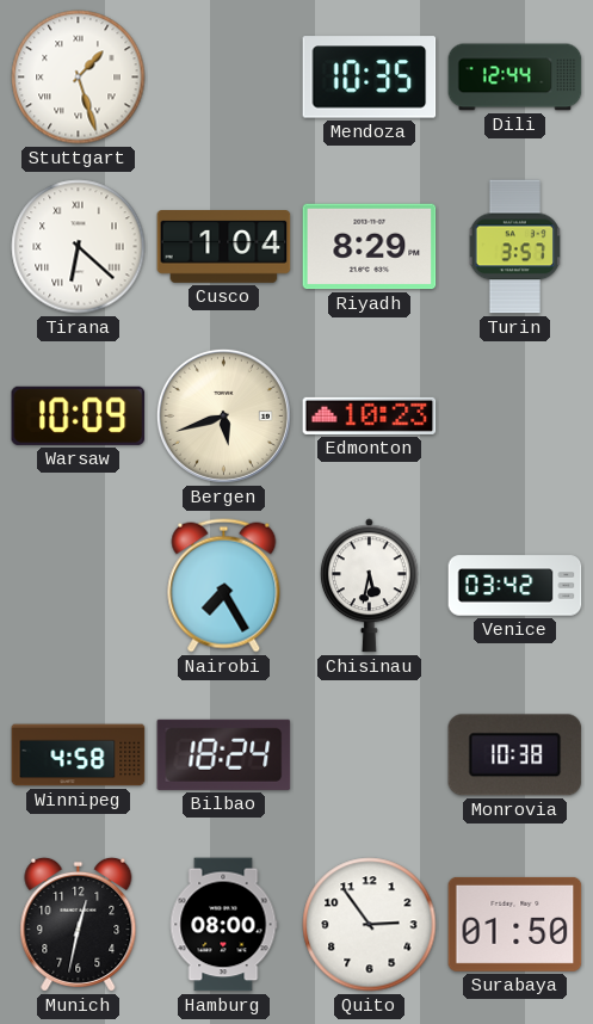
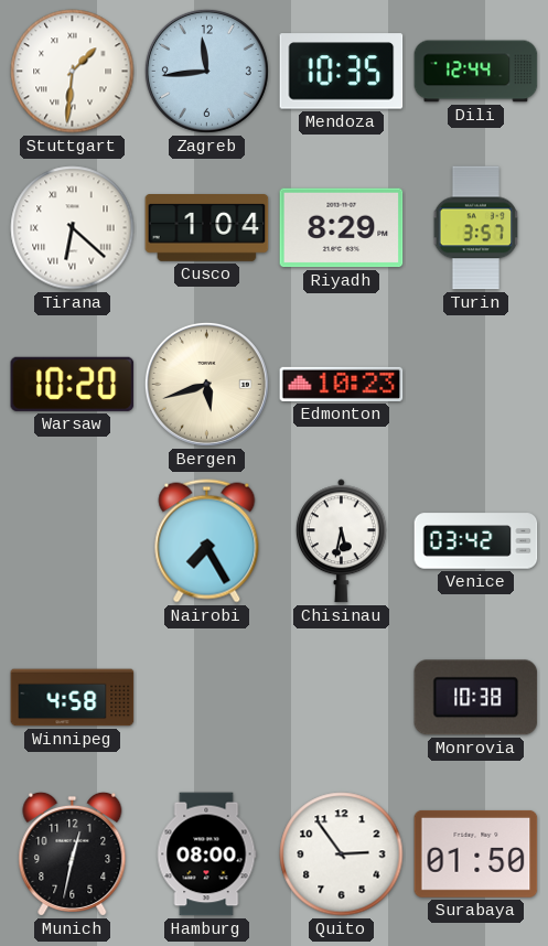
Stuttgart: 1:27 -> 1:31
Zagreb: none -> 11:44
Warsaw: 10:09 -> 10:20
Bilbao: 18:24 -> none
